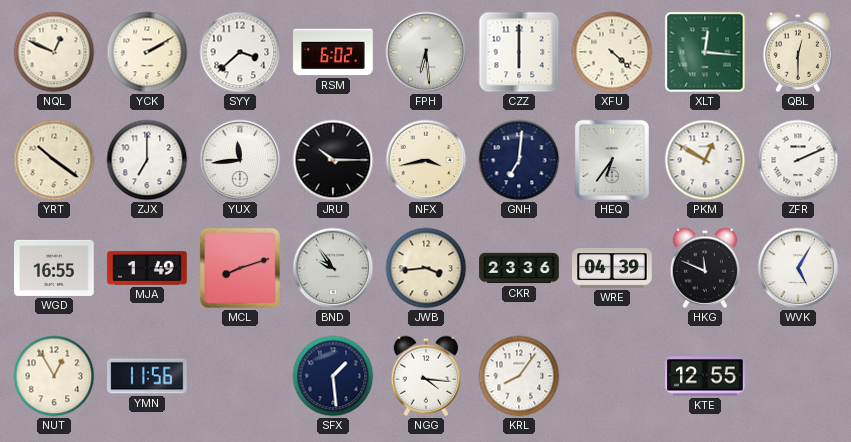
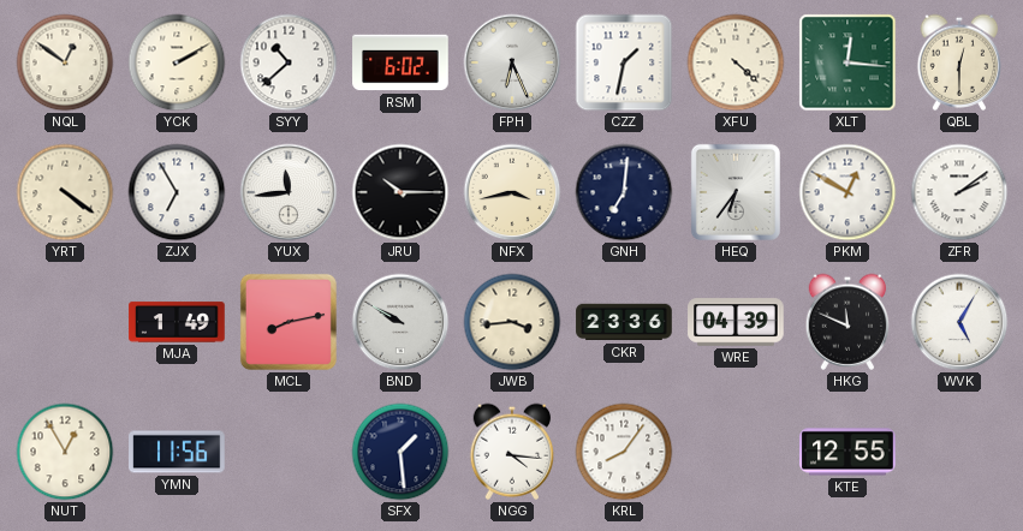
NQL: 12:49 -> 12:51
SYY: 3:38 -> 10:38
FPH: 6:29 -> 6:26
CZZ: 6:00 -> 1:32
YRT: 10:21 -> 4:21
ZJX: 7:00 -> 6:55
ZFR: 2:11 -> 2:09
WGD: 16:55 -> none
MCL: 8:12 -> 8:13
BND: 9:54 -> 9:50
